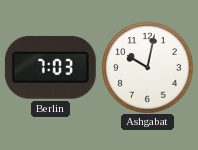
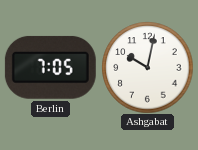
Berlin: 7:03 -> 7:05
